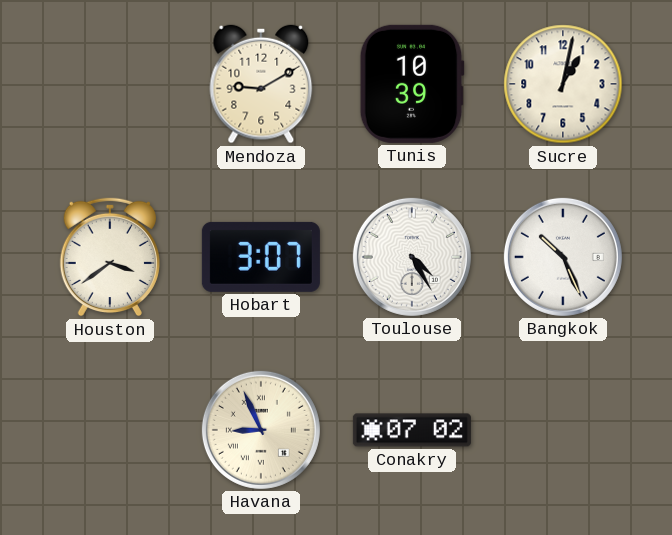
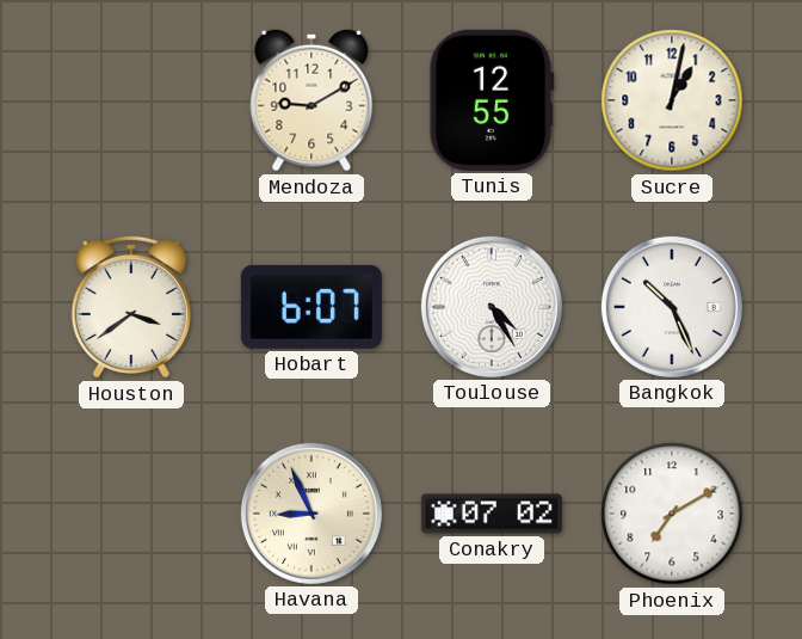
Tunis: 10:39 -> 12:55
Hobart: 3:07 -> 6:07
Phoenix: none -> 7:10
